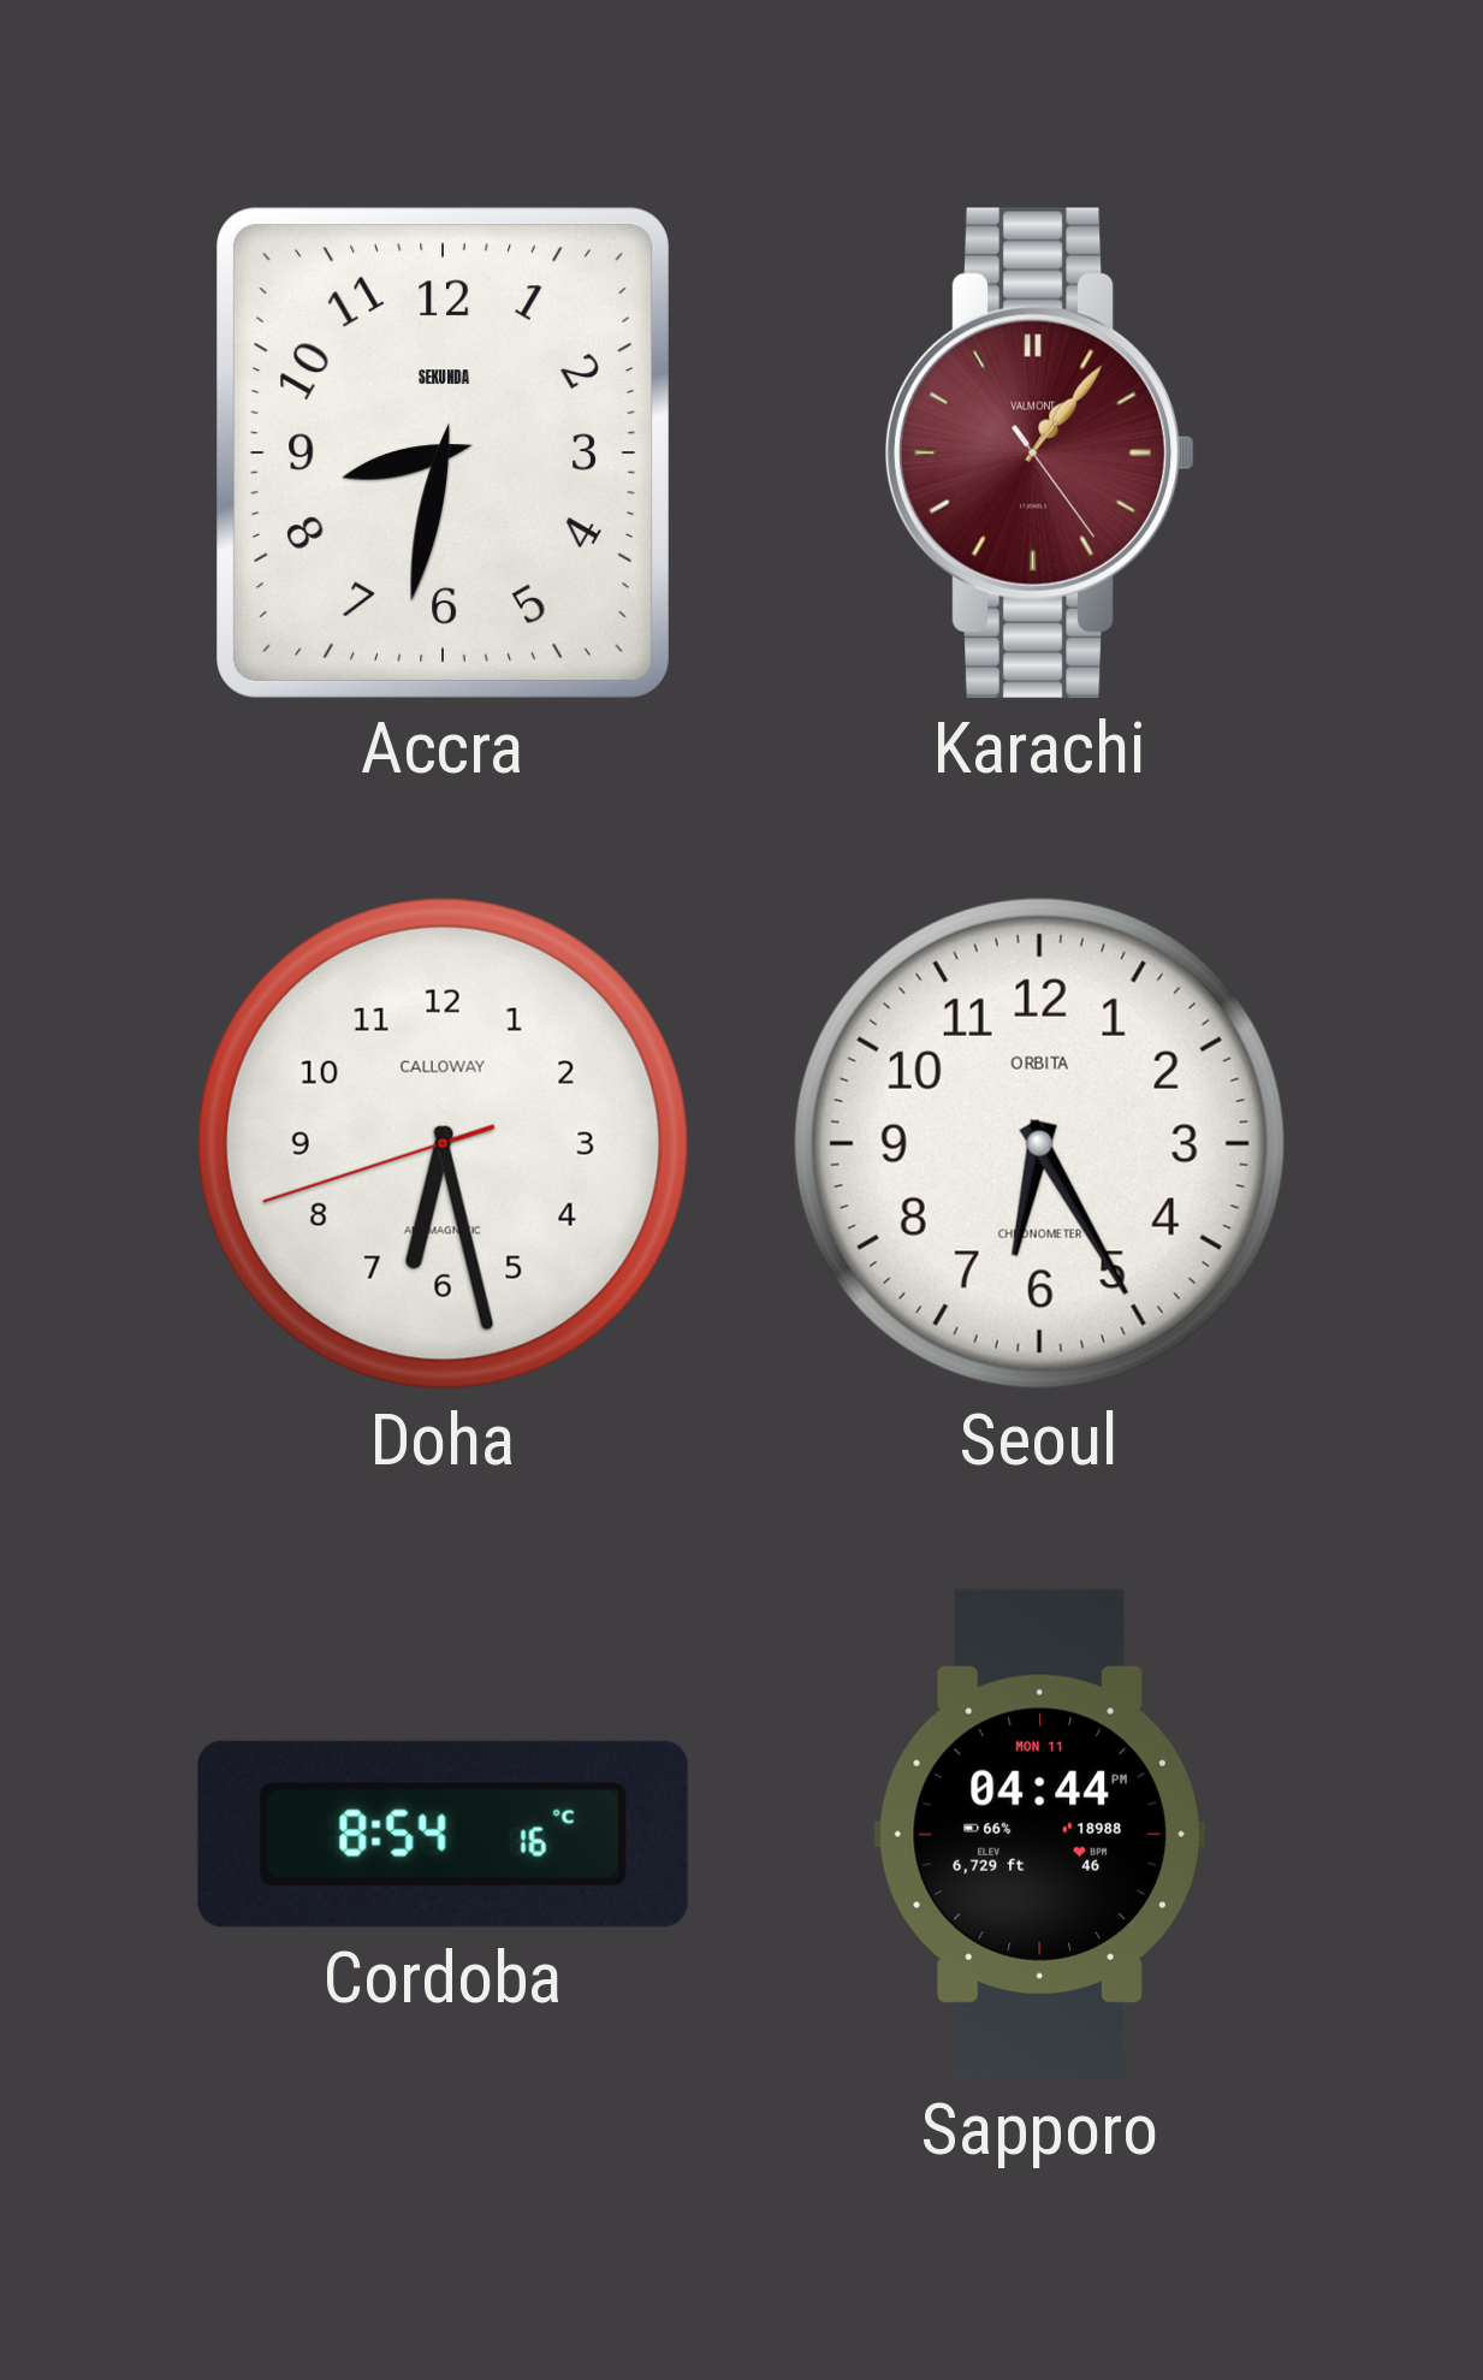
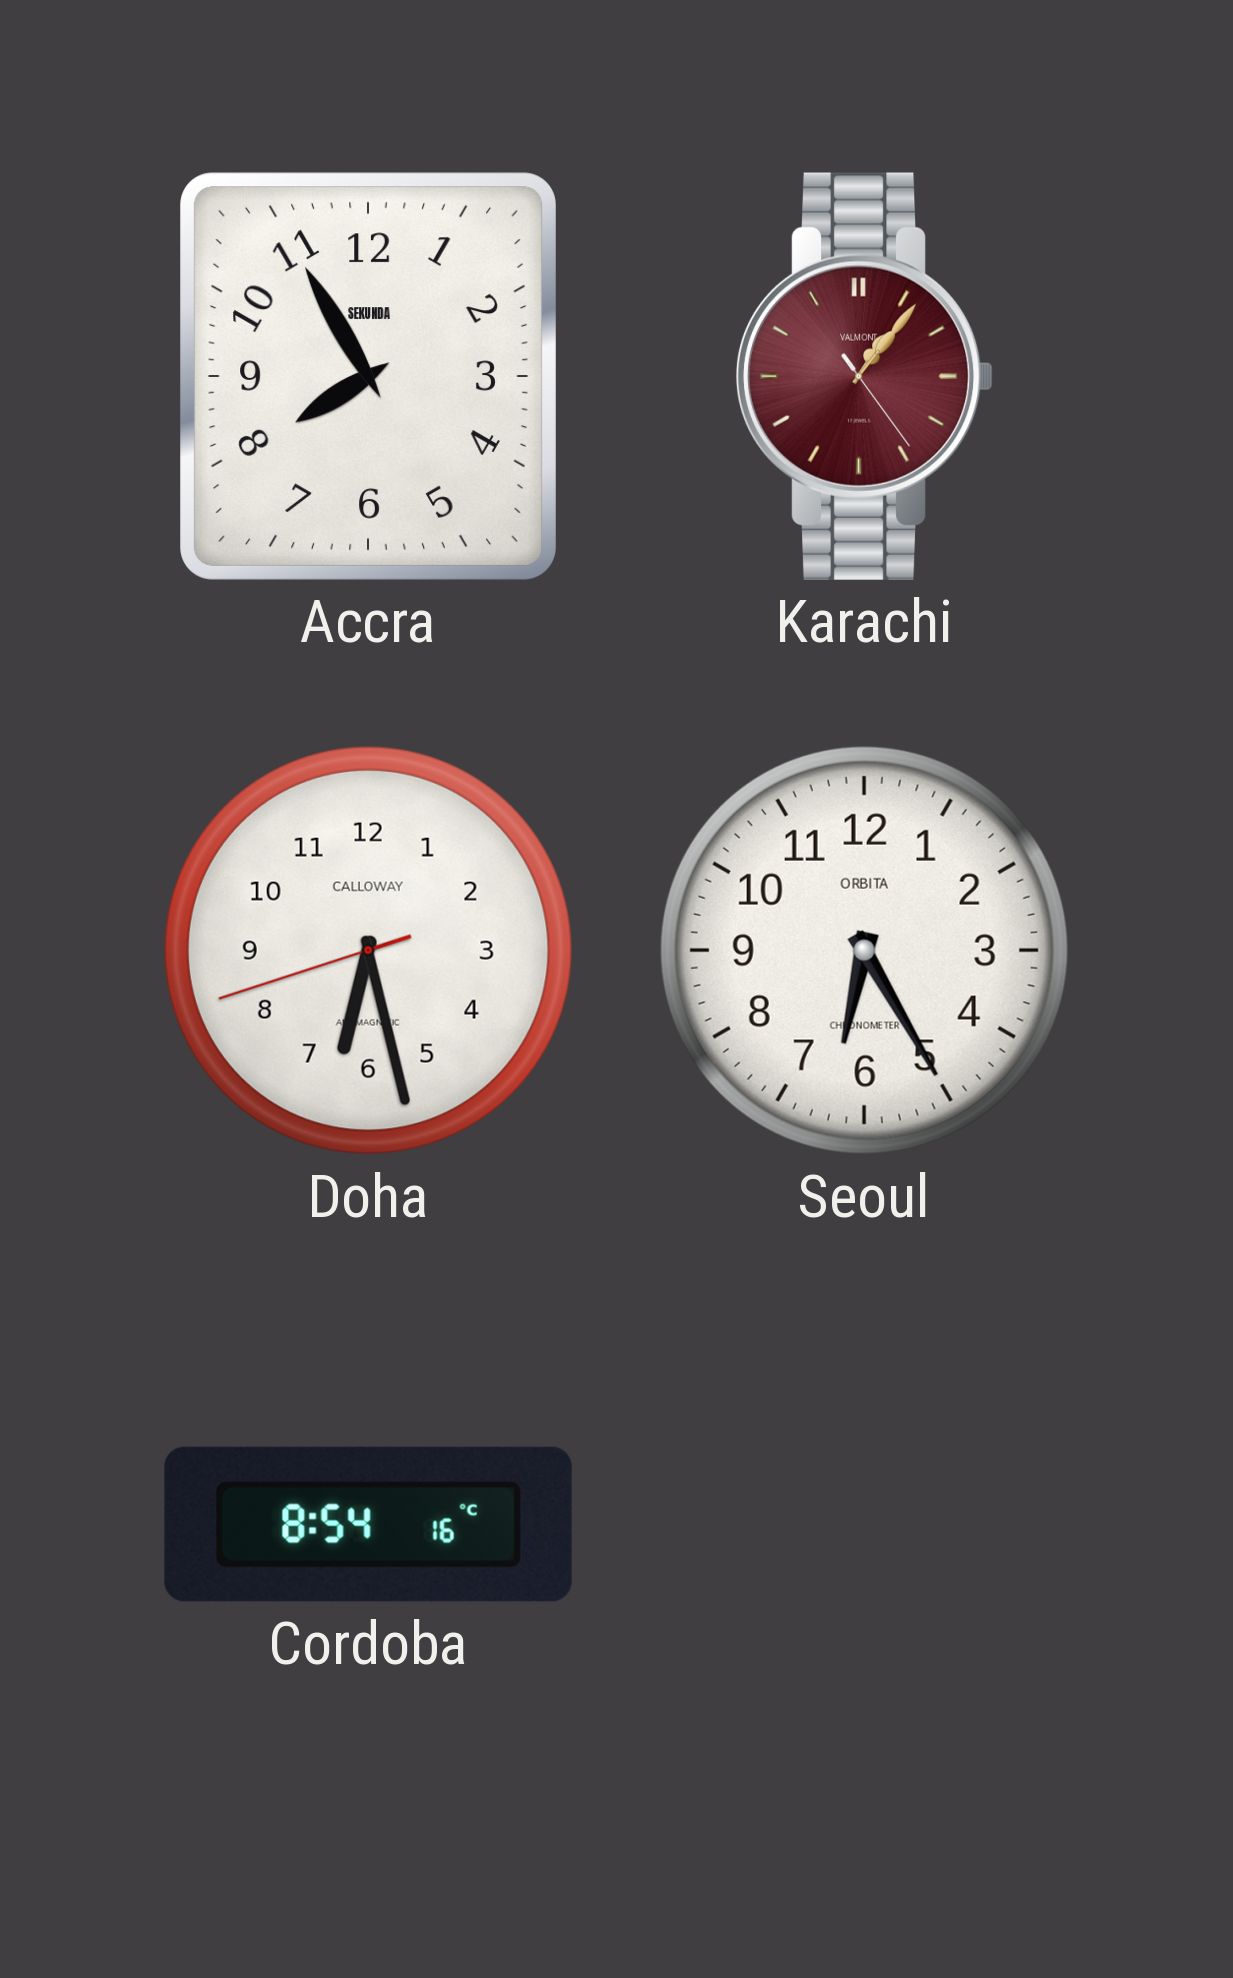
Accra: 8:32 -> 7:55
Sapporo: 04:44 -> none
